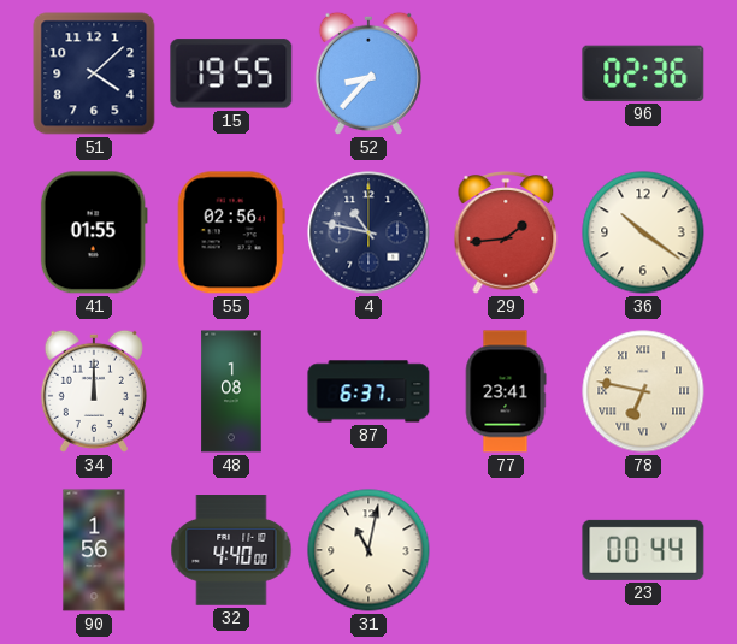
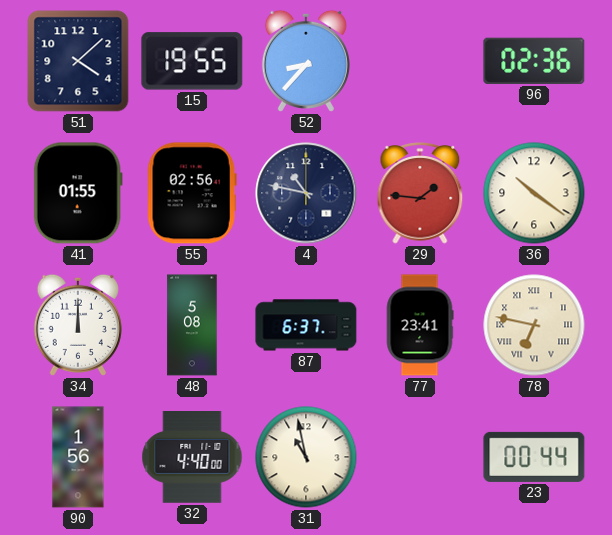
29: 1:44 -> 1:46
48: 1:08 -> 5:08
31: 11:02 -> 10:58
